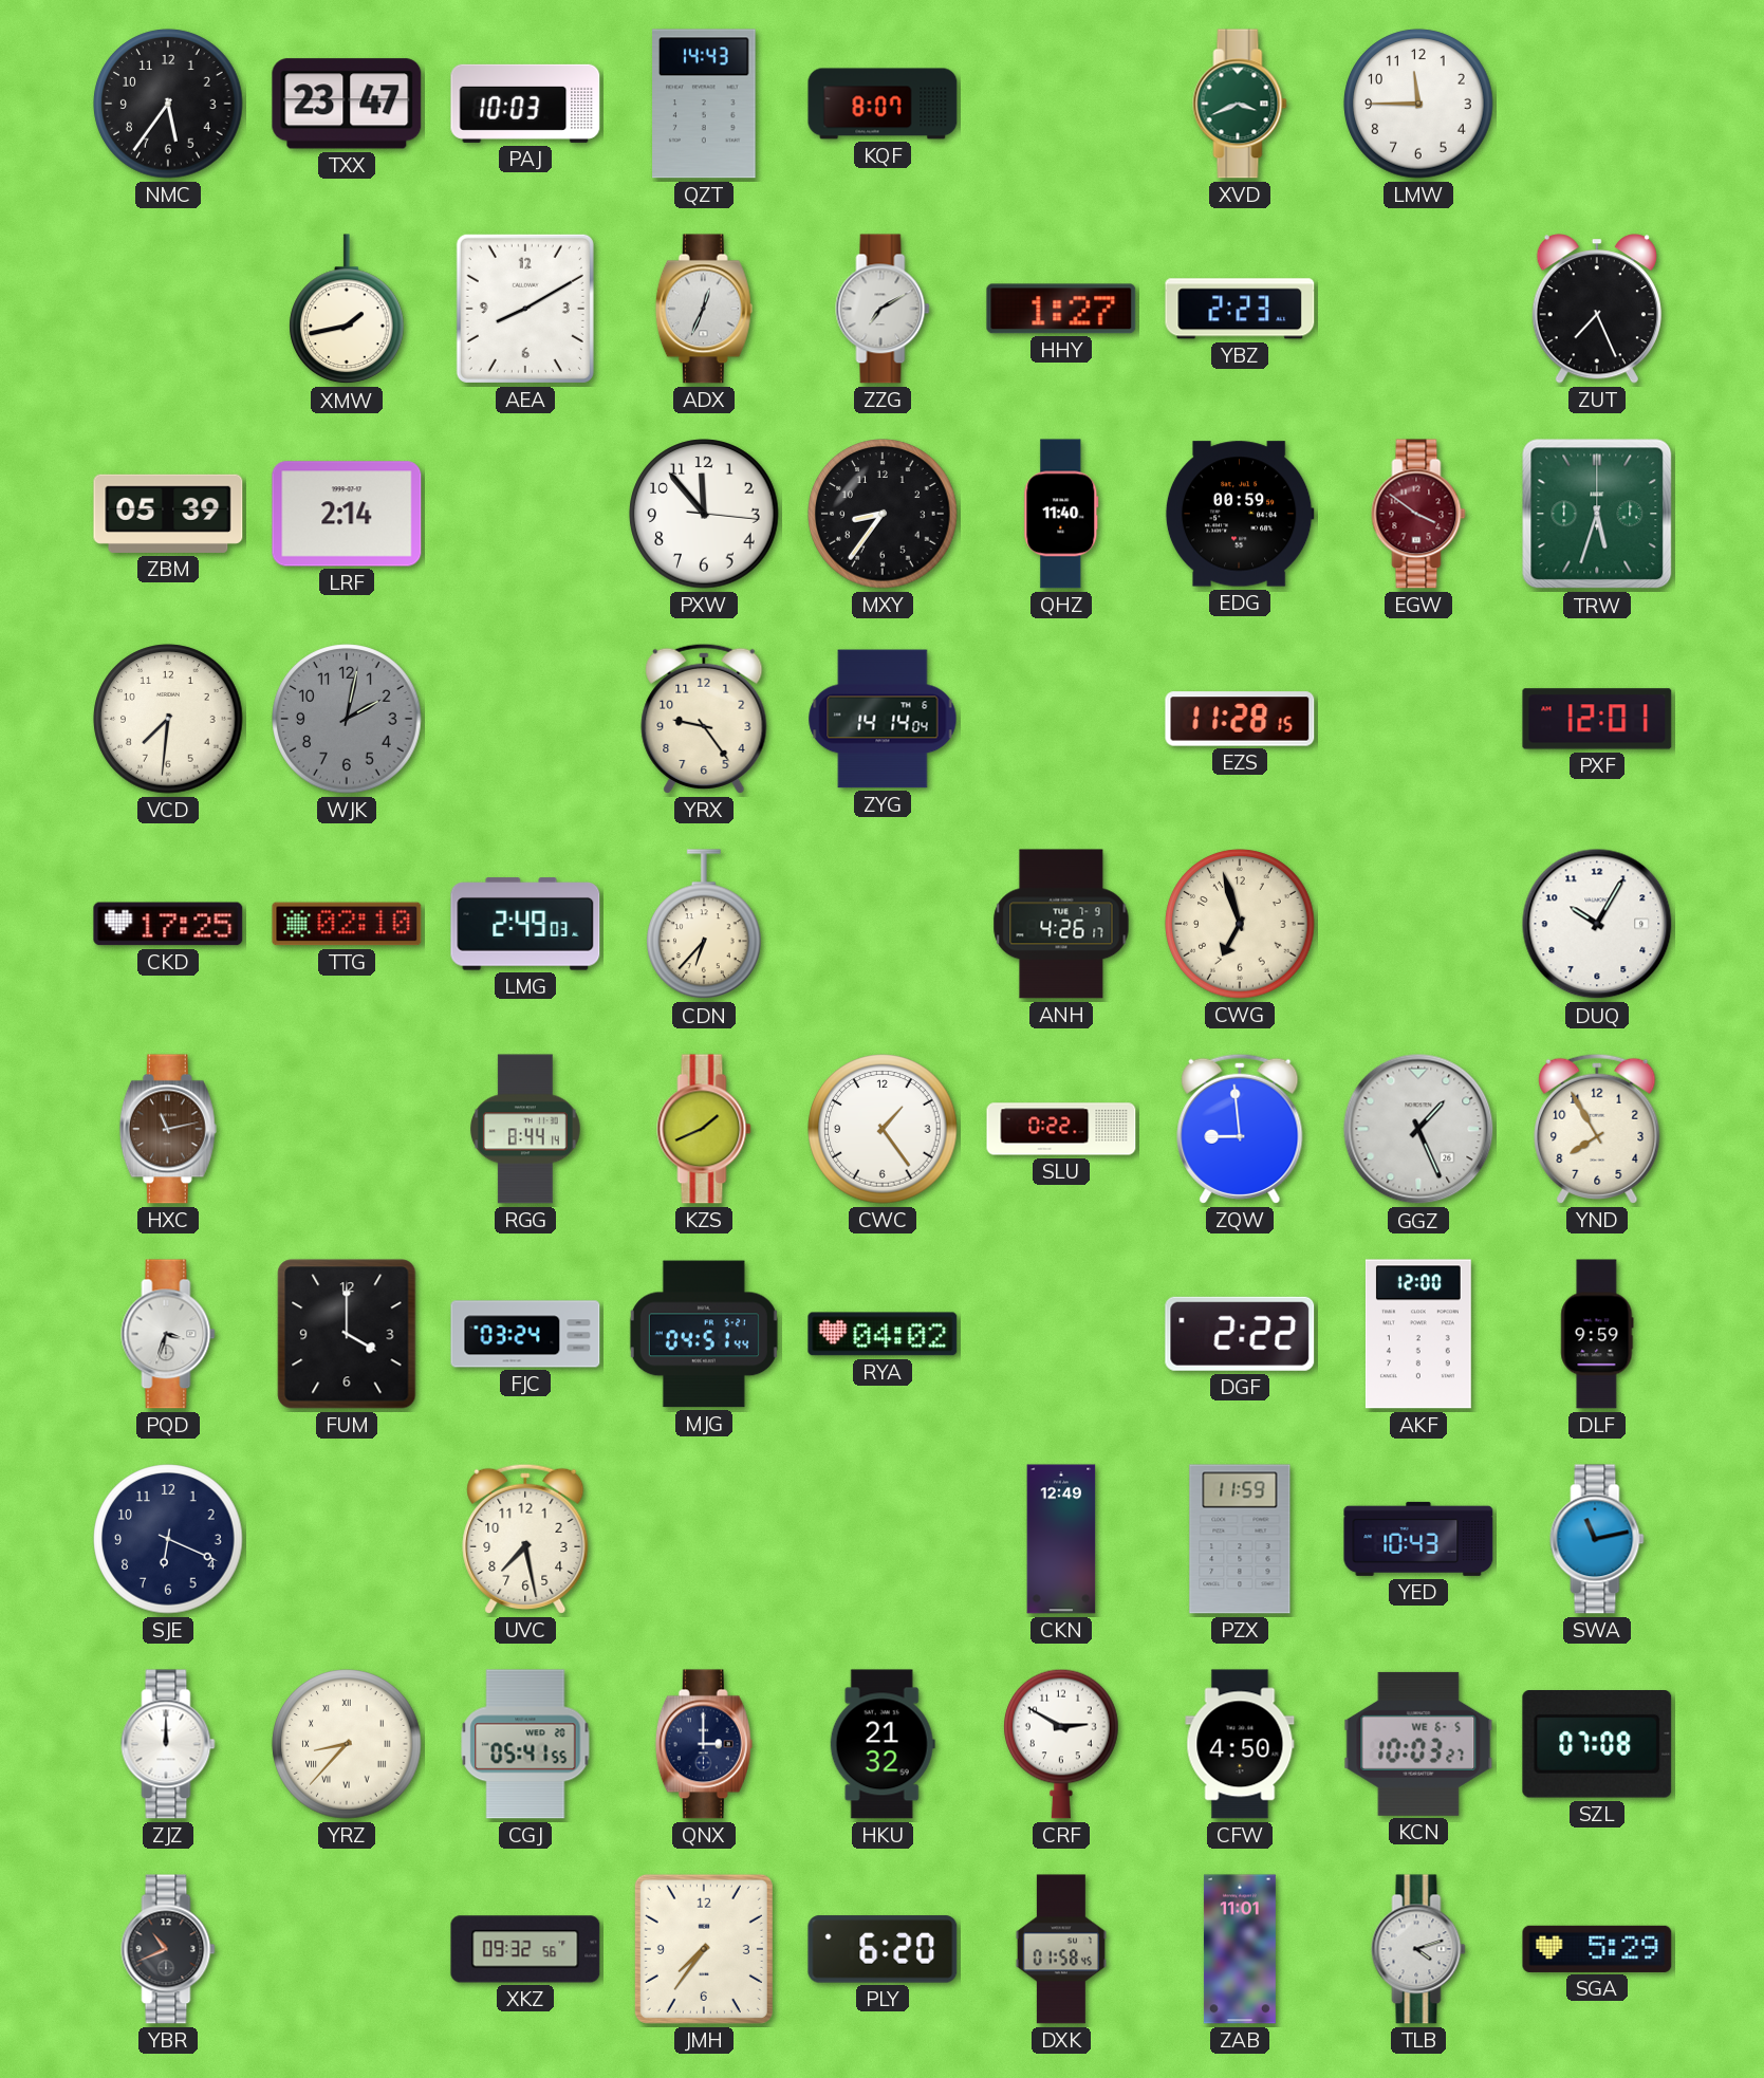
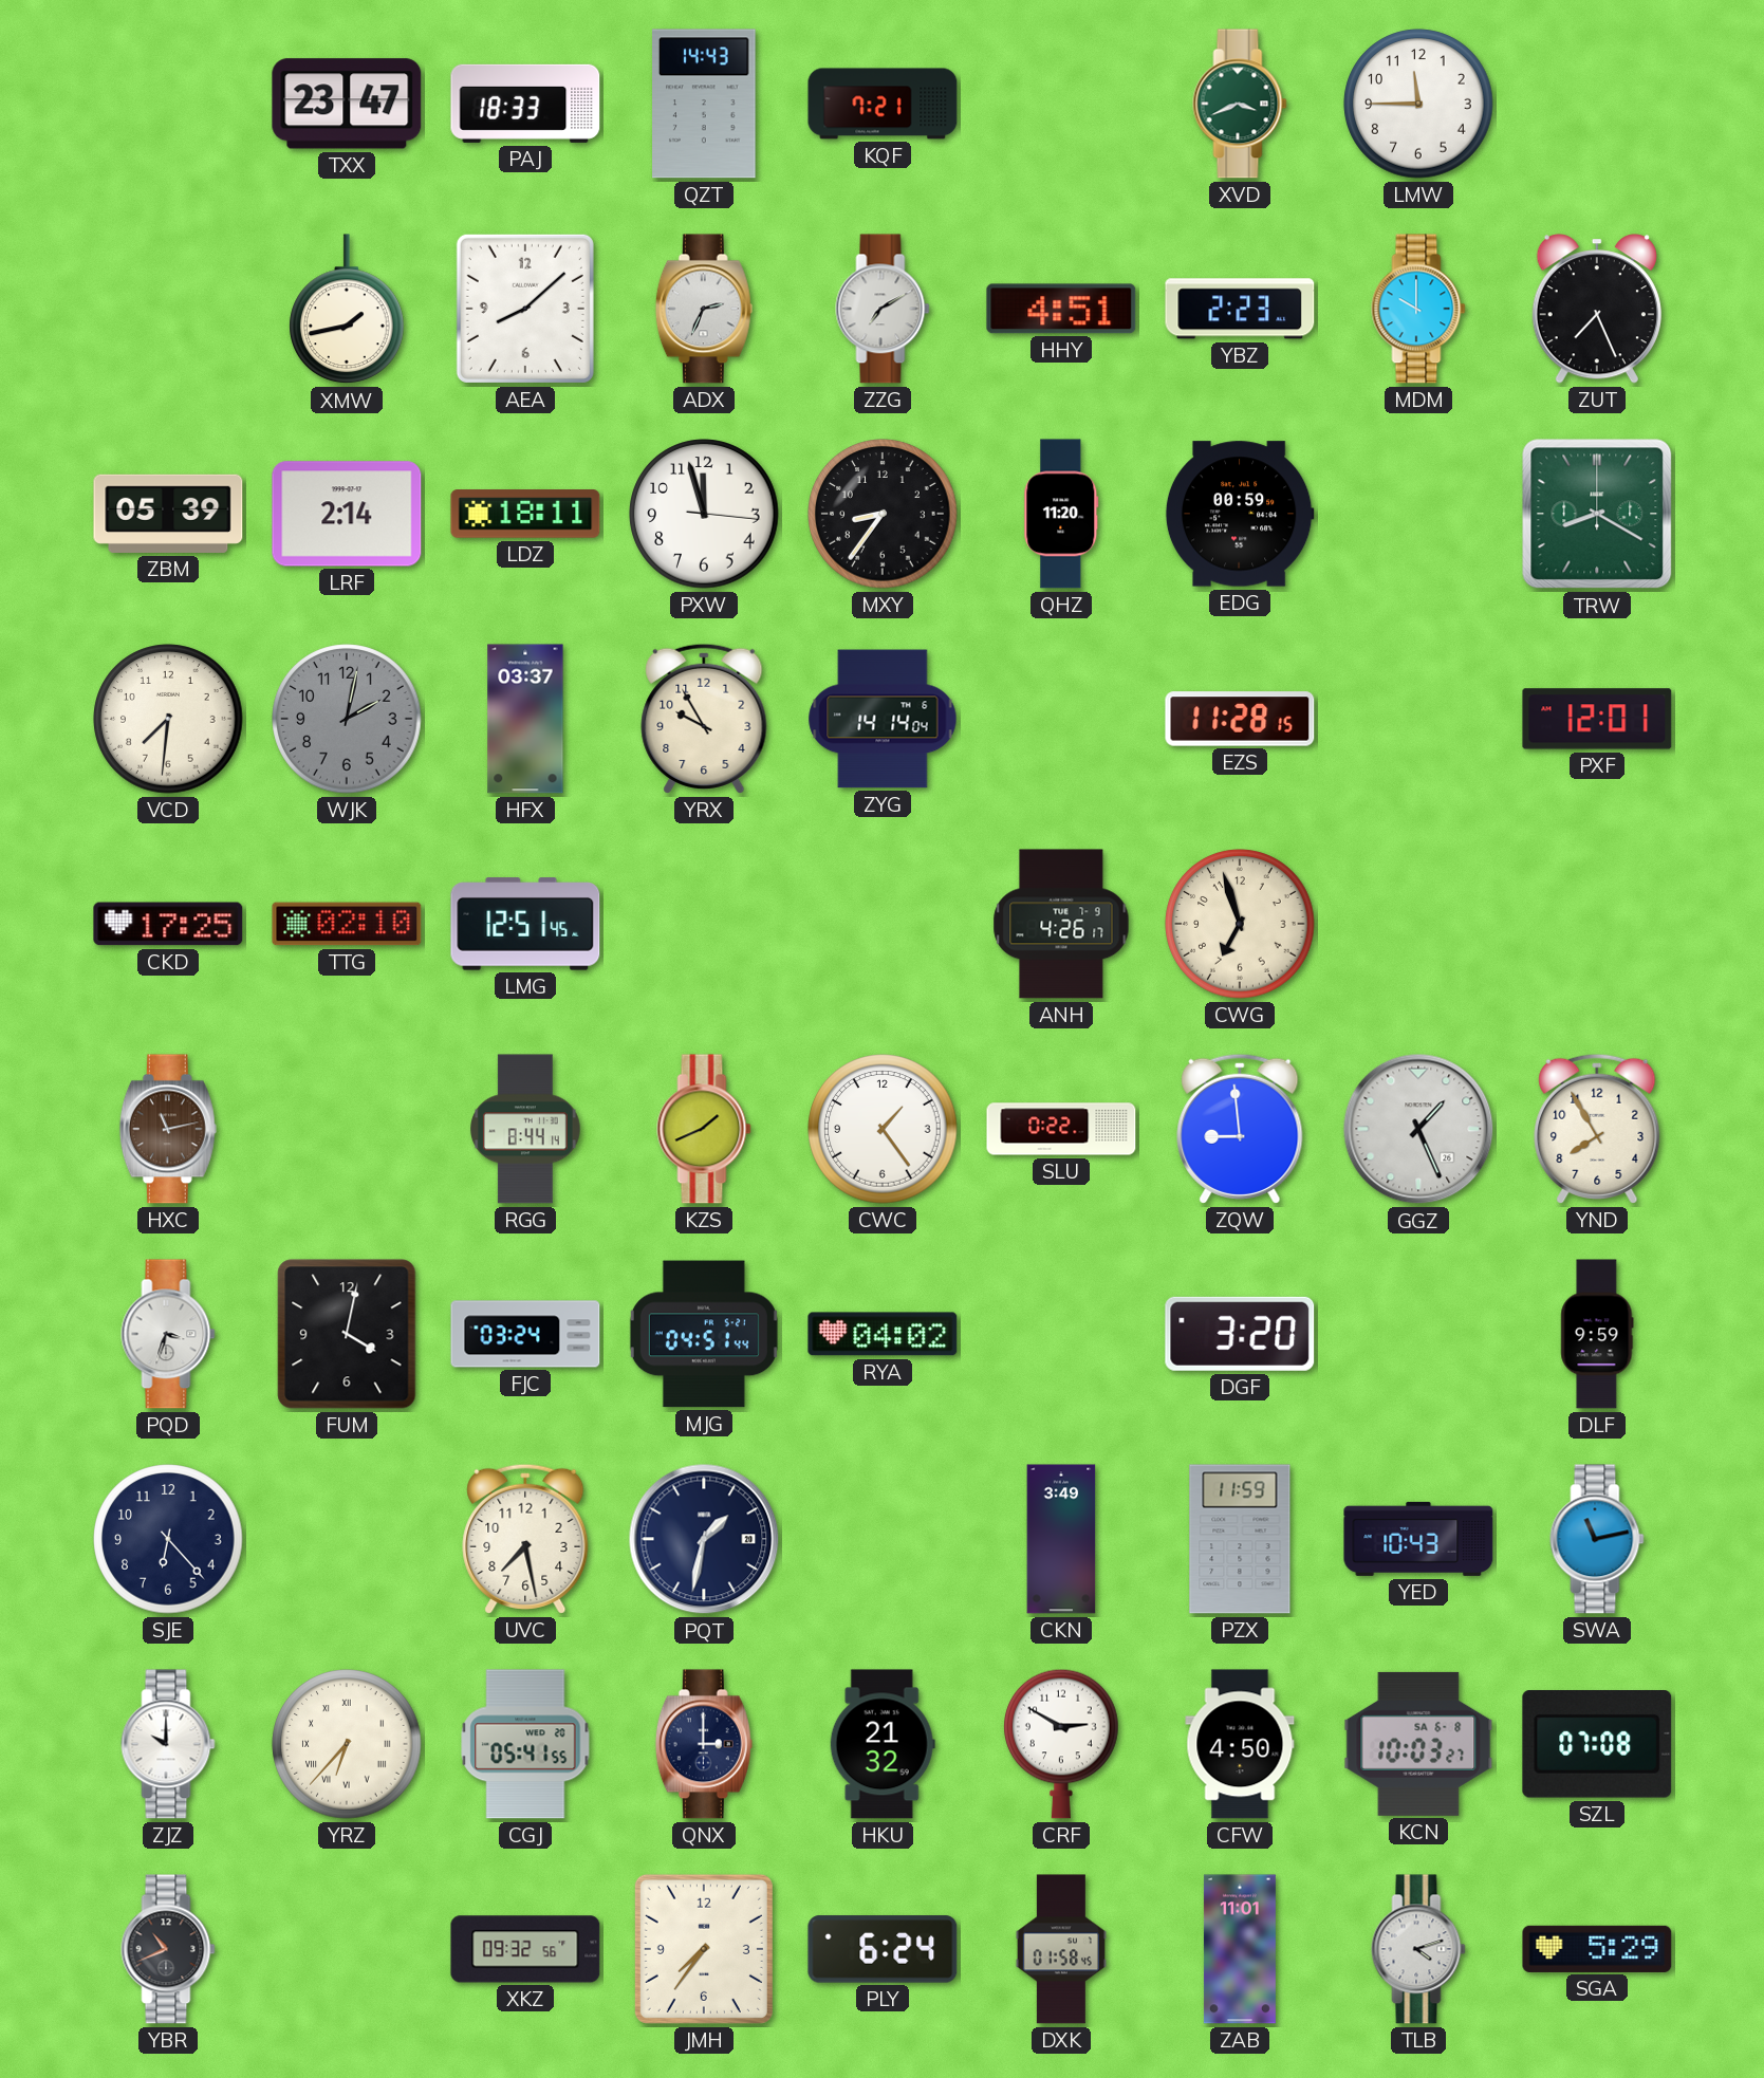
NMC: 5:36 -> none
PAJ: 10:03 -> 18:33
KQF: 8:07 -> 7:21
AEA: 8:10 -> 8:08
ADX: 12:34 -> 2:34
HHY: 1:27 -> 4:51
MDM: none -> 10:00
LDZ: none -> 18:11
PXW: 11:53 -> 11:57
QHZ: 11:40 -> 11:20
EGW: 3:51 -> none
TRW: 5:33 -> 8:20
HFX: none -> 03:37
YRX: 9:24 -> 9:55
LMG: 2:49 -> 12:51
CDN: 6:37 -> none
DUQ: 10:05 -> none
FUM: 4:00 -> 4:02
DGF: 2:22 -> 3:20
AKF: 12:00 -> none
SJE: 6:19 -> 6:23
PQT: none -> 1:32
CKN: 12:49 -> 3:49
ZJZ: 12:00 -> 10:00
YRZ: 8:37 -> 6:37
KCN date: WE 6-5 -> SA 6-8
PLY: 6:20 -> 6:24
